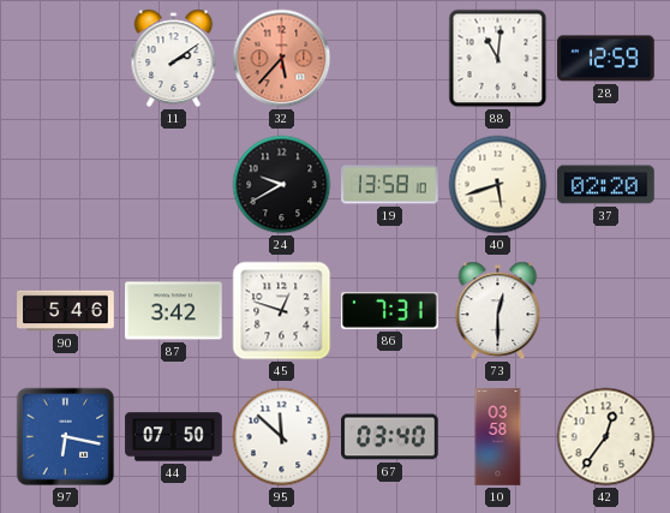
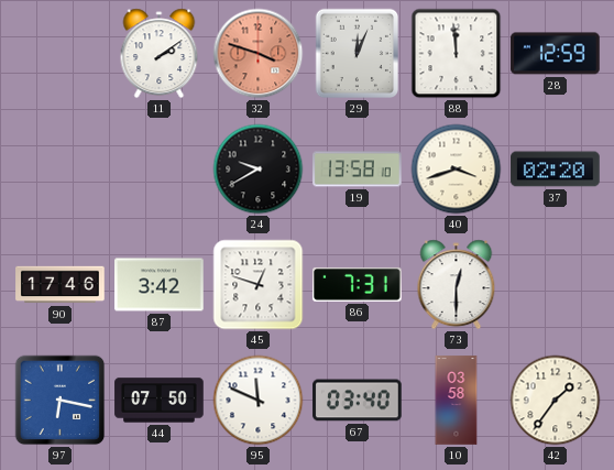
32: 5:37 -> 3:48
29: none -> 12:04
88: 11:01 -> 11:59
40: 5:42 -> 3:42
90: 5:46 -> 17:46
95: 11:52 -> 11:49
42: 12:36 -> 1:36
